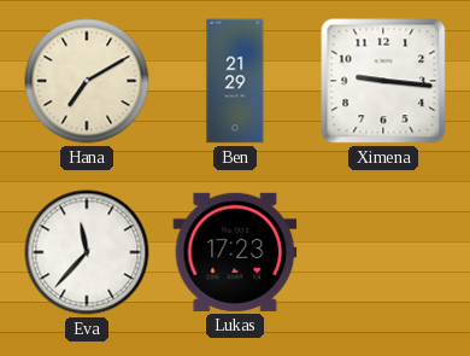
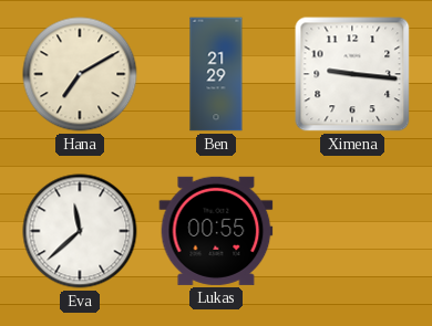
Eva: 11:37 -> 11:38
Lukas: 17:23 -> 00:55
